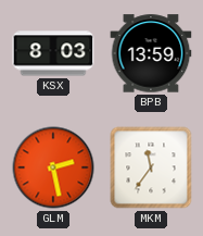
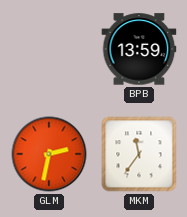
KSX: 8:03 -> none
GLM: 2:28 -> 2:32
